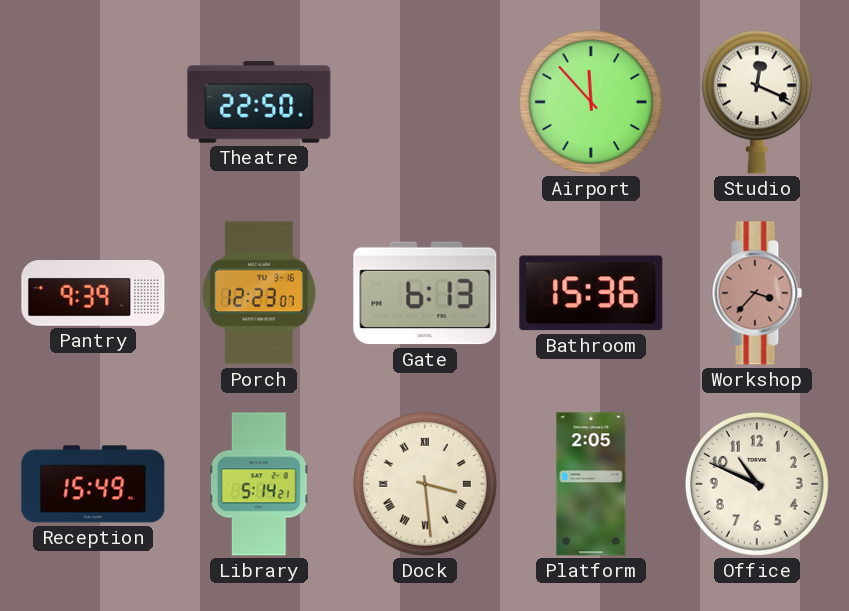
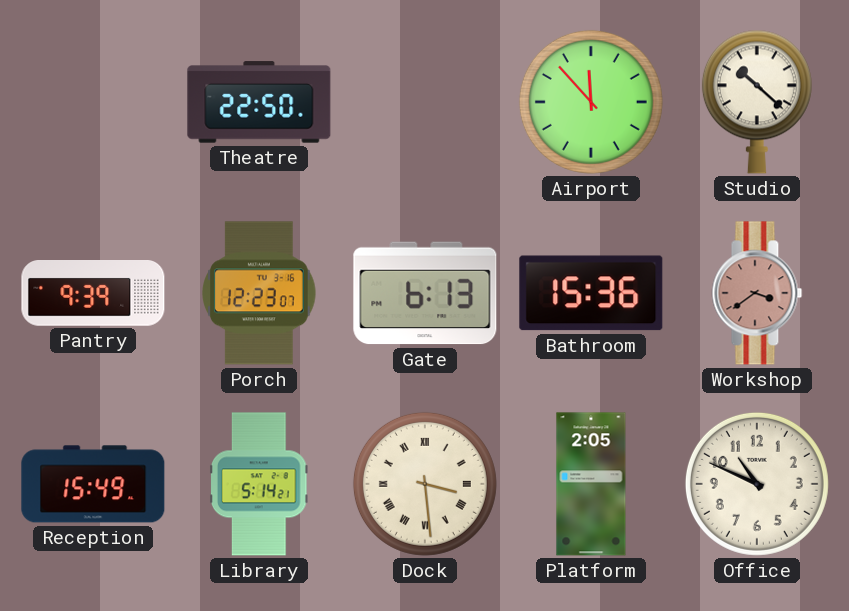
Studio: 12:19 -> 10:22
Workshop: 3:37 -> 3:39
